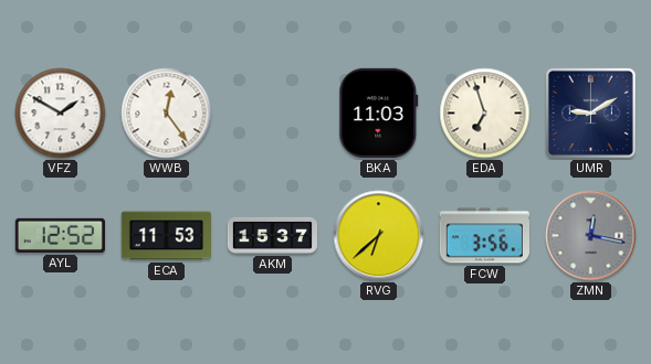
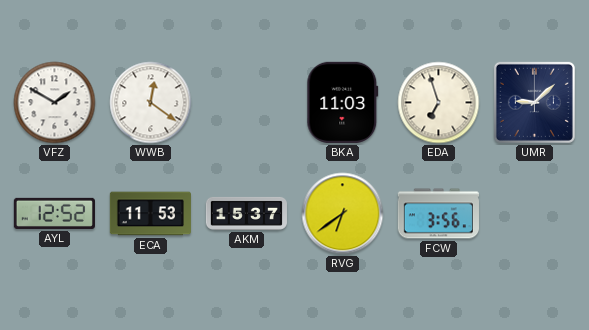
WWB: 12:24 -> 12:21
UMR: 9:10 -> 9:08
RVG: 6:38 -> 6:39
ZMN: 12:17 -> none
